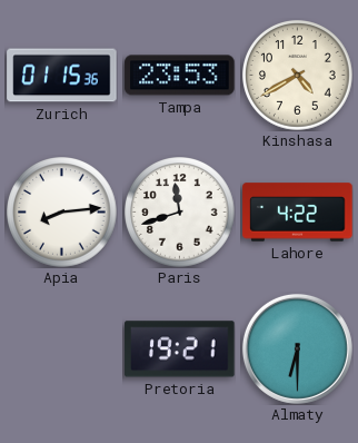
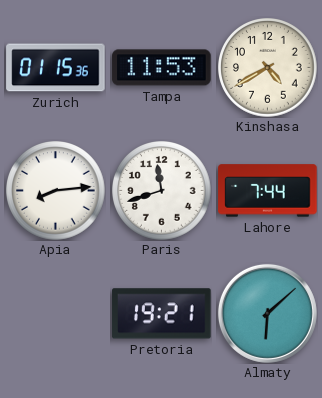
Tampa: 23:53 -> 11:53
Lahore: 4:22 -> 7:44
Almaty: 6:30 -> 6:08
